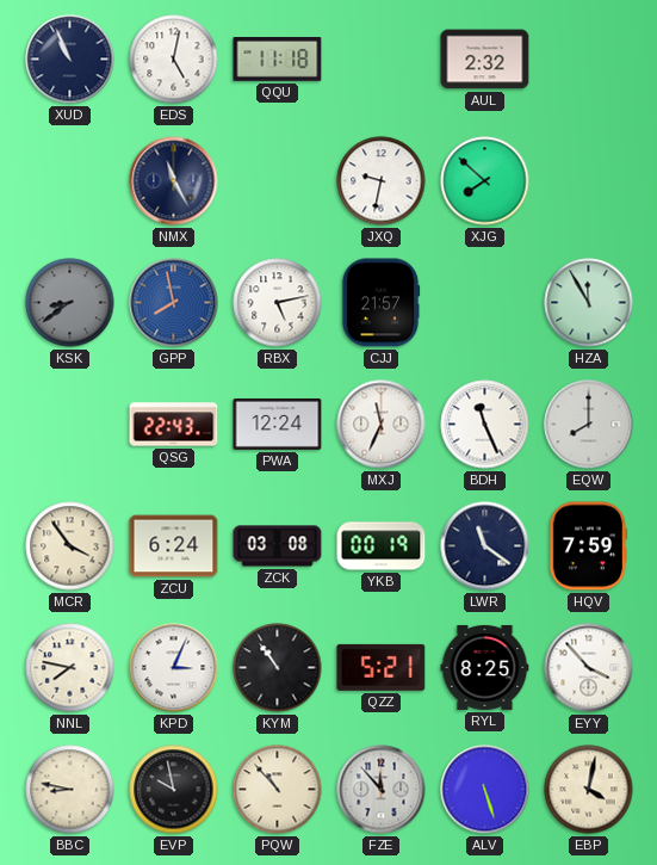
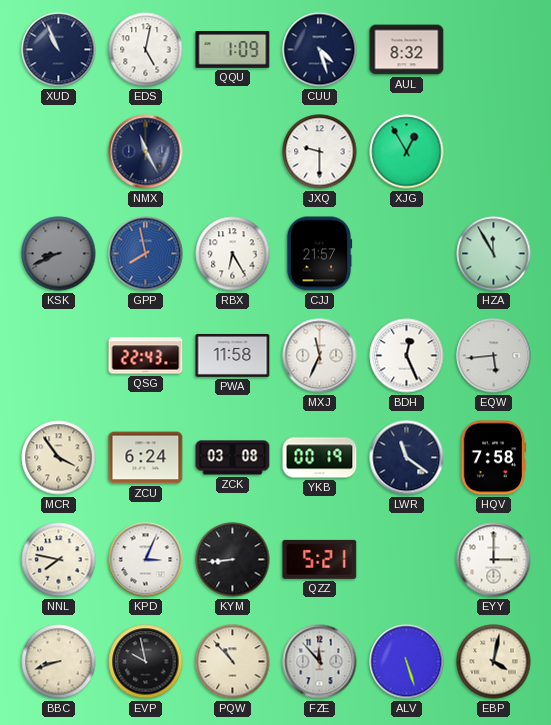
QQU: 11:18 -> 1:09
CUU: none -> 4:27
AUL: 2:32 -> 8:32
JXQ: 9:32 -> 9:30
XJG: 7:52 -> 12:55
KSK: 8:39 -> 8:41
RBX: 5:13 -> 6:25
PWA: 12:24 -> 11:58
BDH: 11:26 -> 12:26
EQW: 8:00 -> 5:44
HQV: 7:59 -> 7:58
KYM: 10:54 -> 8:44
RYL: 8:25 -> none
EYY: 3:53 -> 3:00
BBC: 8:47 -> 8:42
